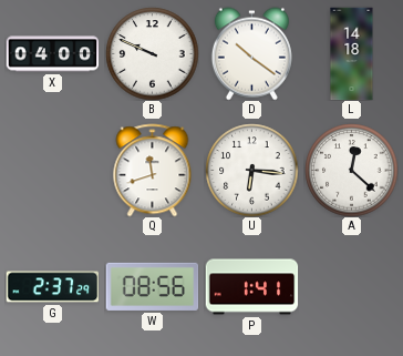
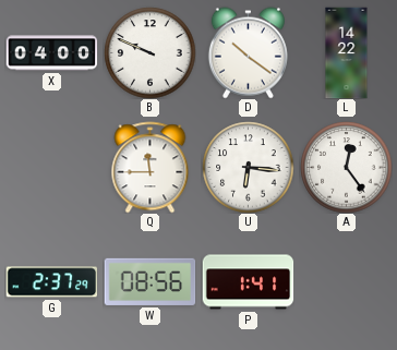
L: 14:18 -> 14:22
Q: 11:42 -> 11:45
A: 12:22 -> 12:24
